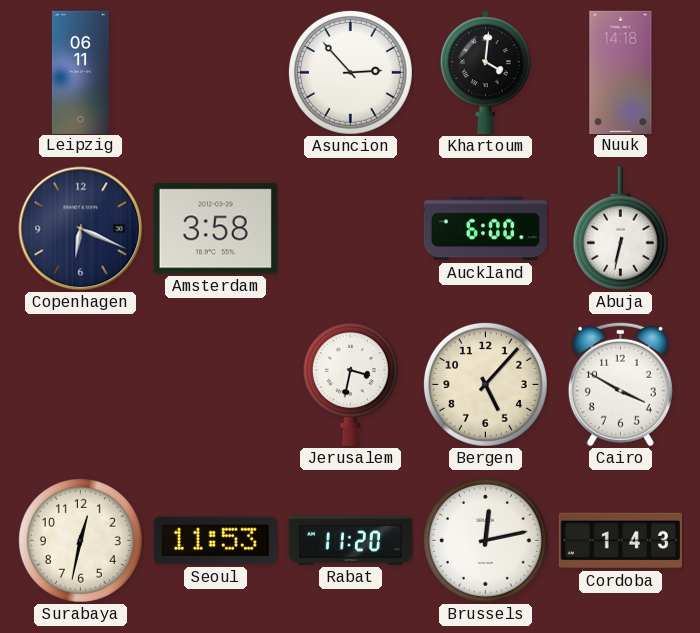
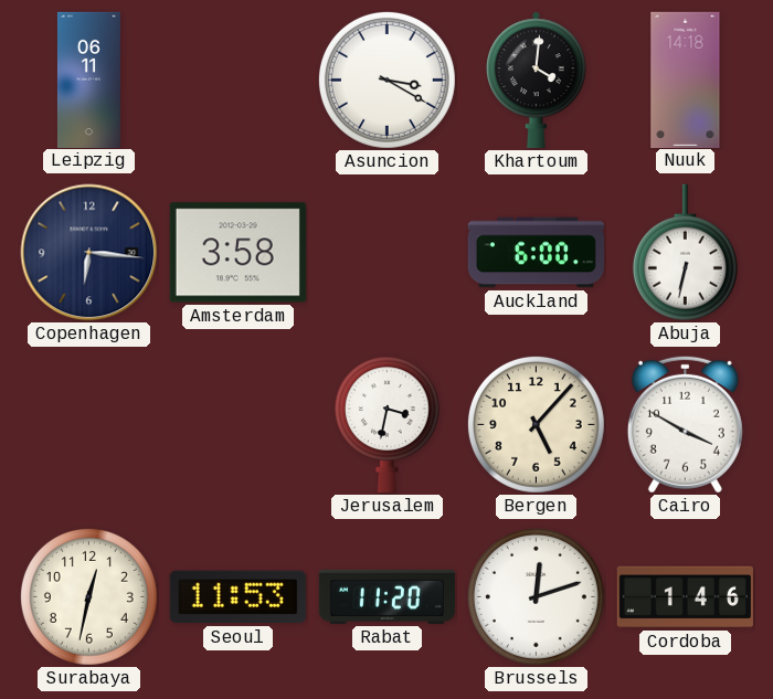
Asuncion: 2:53 -> 3:20
Copenhagen: 6:19 -> 6:16
Brussels: 12:13 -> 12:12
Cordoba: 1:43 -> 1:46
